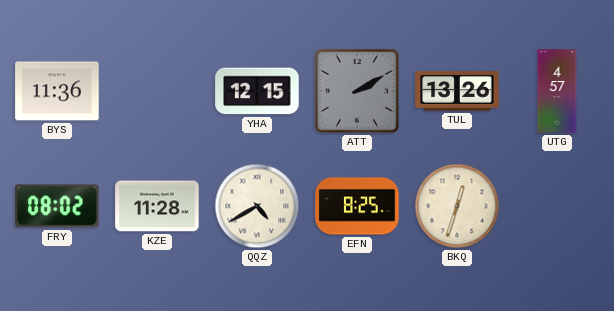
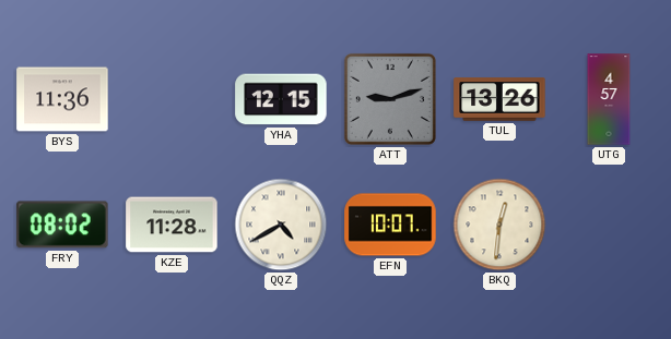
ATT: 2:10 -> 9:12
EFN: 8:25 -> 10:07
BKQ: 12:33 -> 12:31
